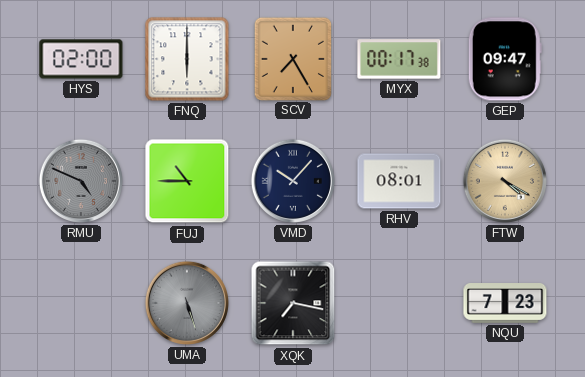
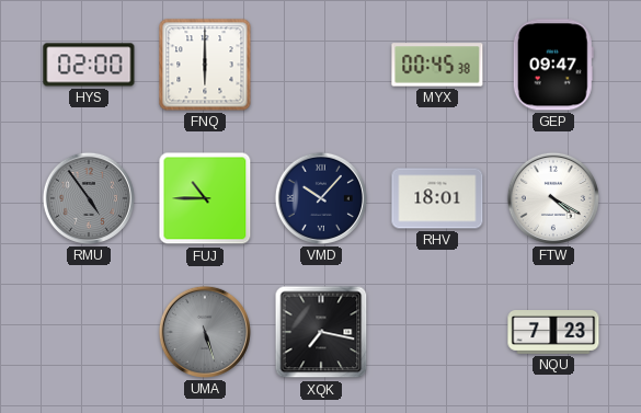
SCV: 7:25 -> none
MYX: 00:17 -> 00:45
RMU: 4:49 -> 4:54
RHV: 08:01 -> 18:01
FTW dial: champagne -> white
